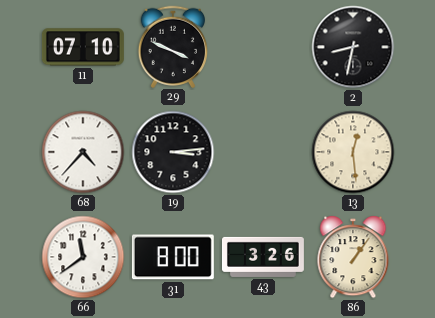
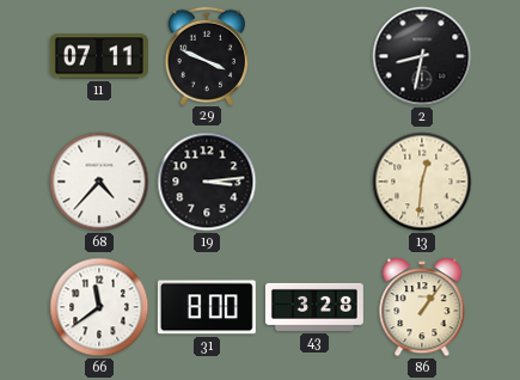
11: 07:10 -> 07:11
13: 12:29 -> 12:31
43: 3:26 -> 3:28
